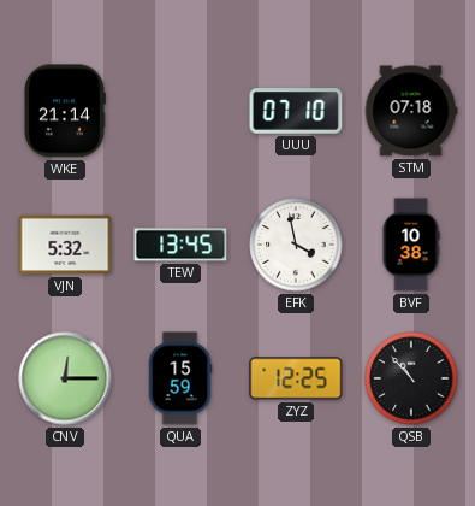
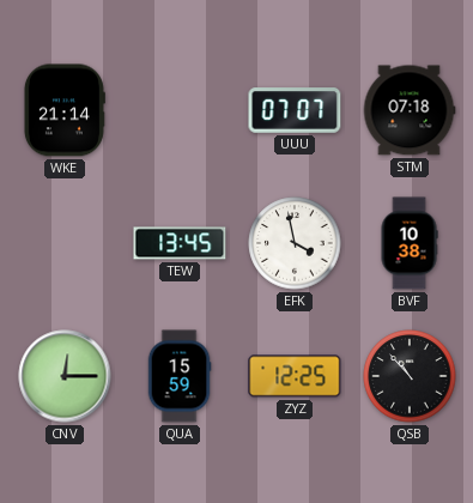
UUU: 07:10 -> 07:07
VJN: 5:32 -> none
